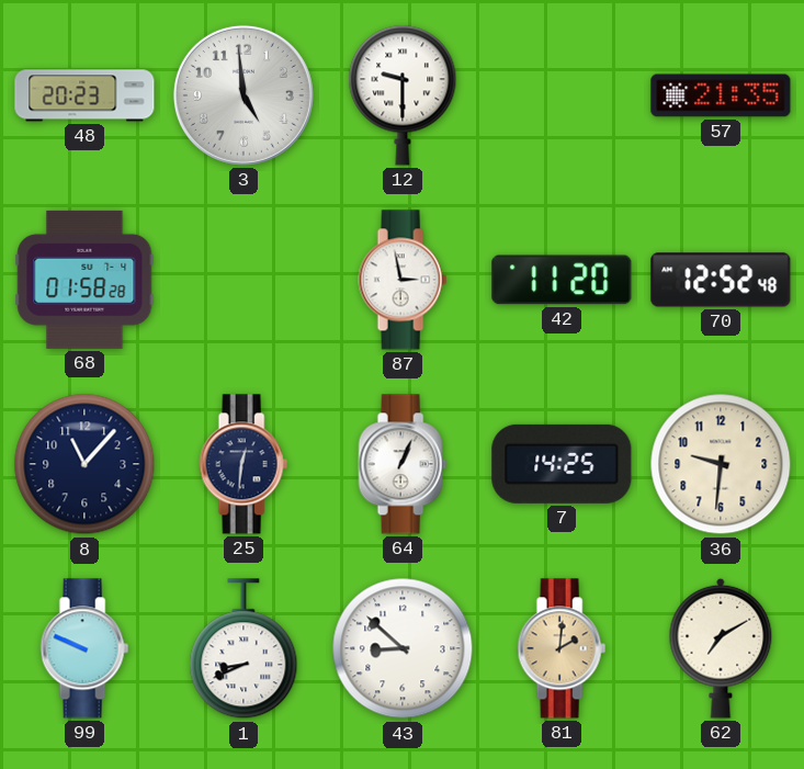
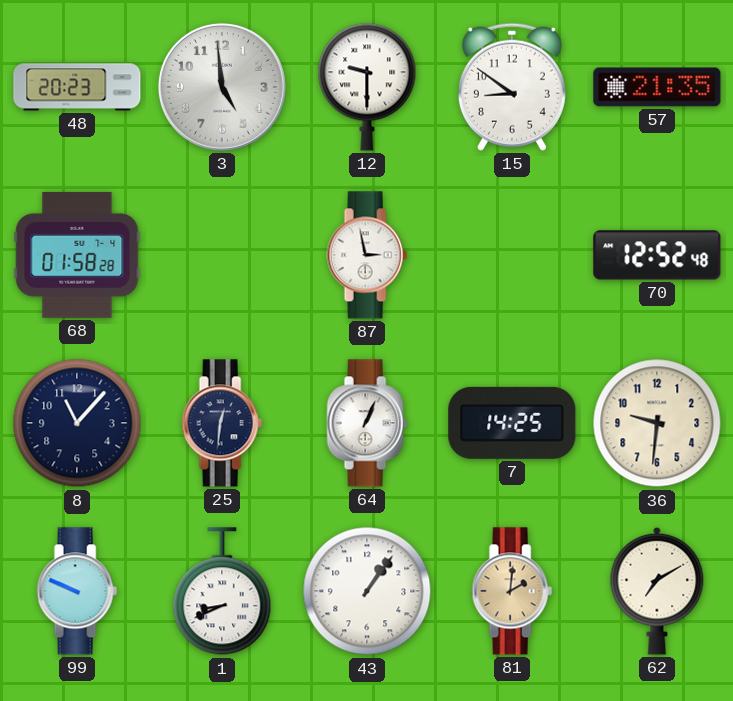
15: none -> 8:51
42: 11:20 -> none
43: 8:52 -> 1:06
